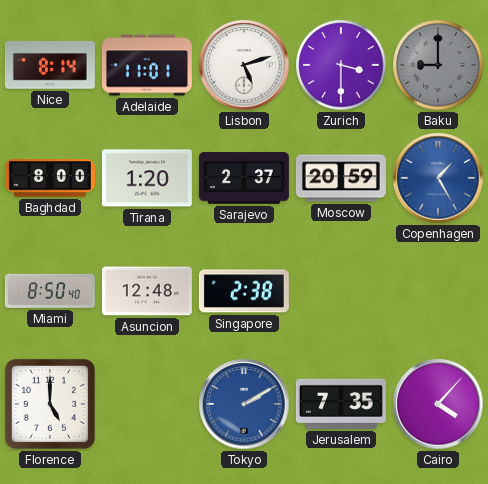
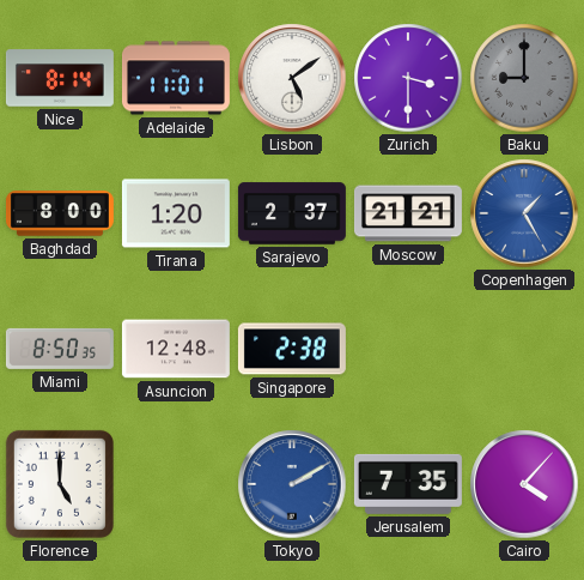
Lisbon: 5:12 -> 5:09
Moscow: 20:59 -> 21:21
Miami: 8:50:40 -> 8:50:35
